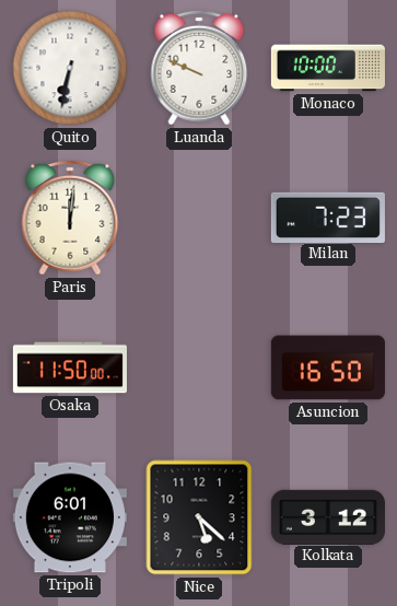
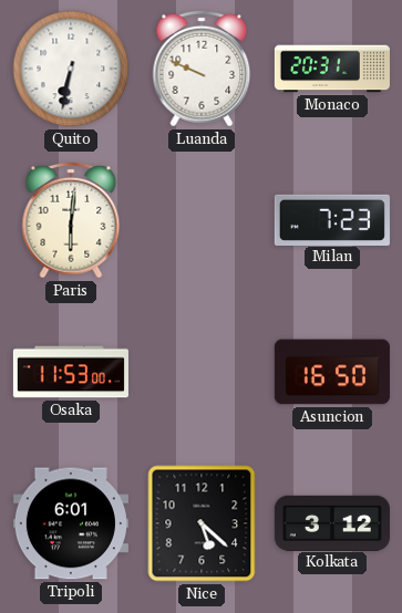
Monaco: 10:00 -> 20:31
Paris: 12:01 -> 6:01
Osaka: 11:50 -> 11:53
